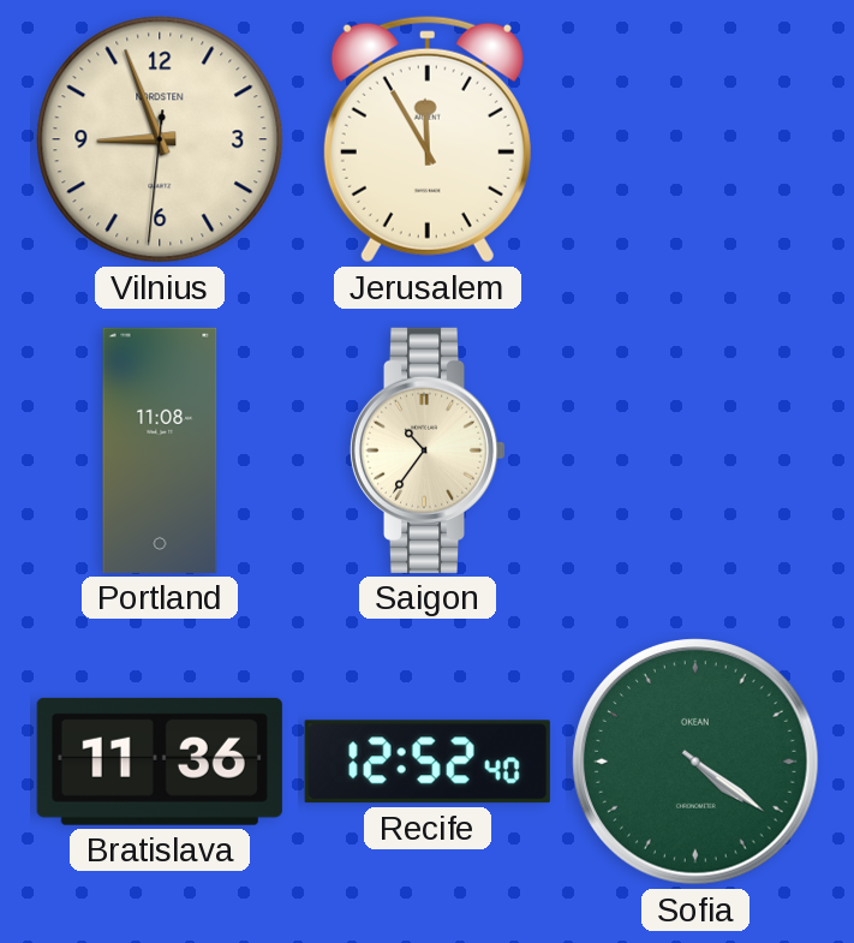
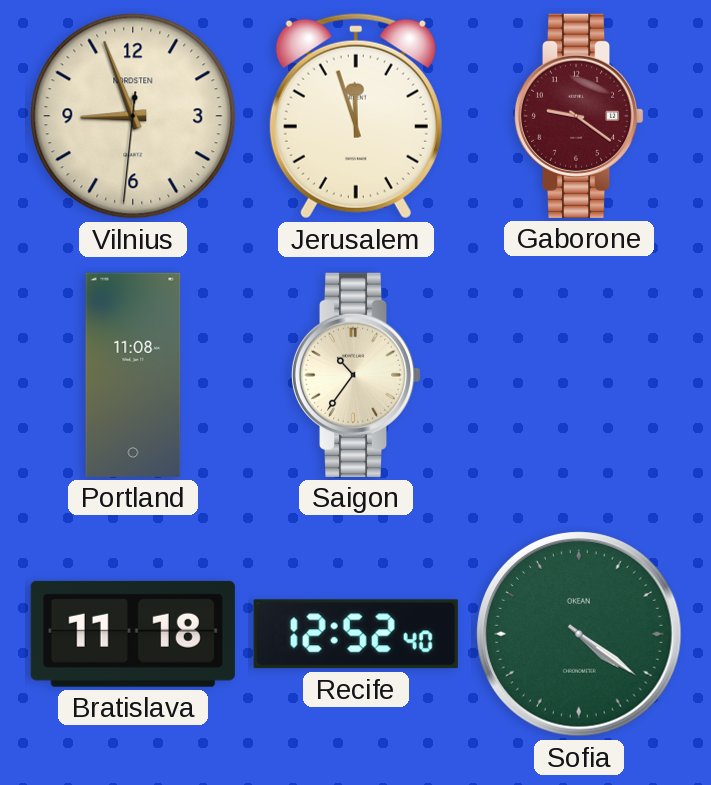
Jerusalem: 11:55 -> 11:57
Gaborone: none -> 9:21
Bratislava: 11:36 -> 11:18
